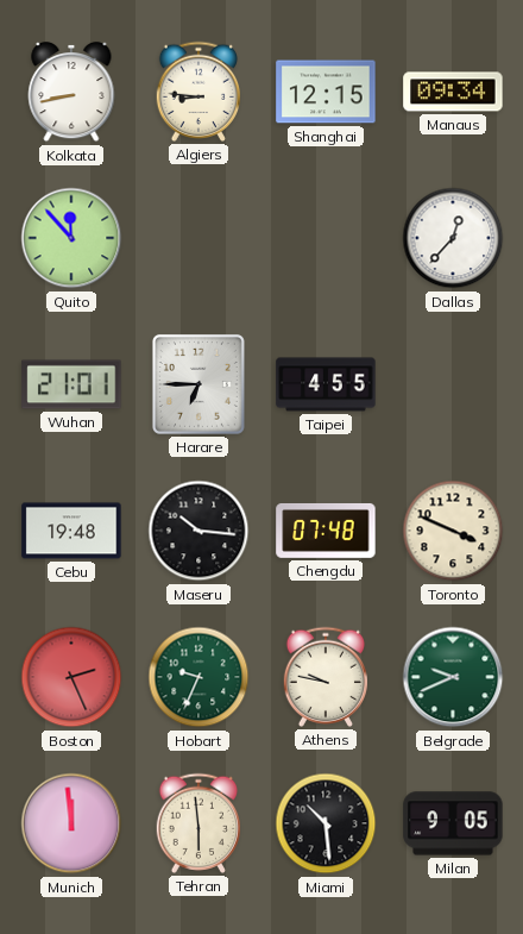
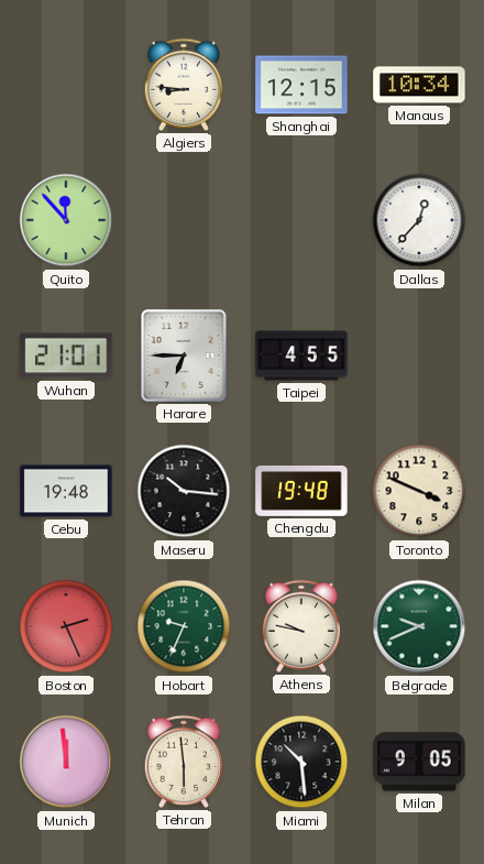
Kolkata: 8:43 -> none
Manaus: 09:34 -> 10:34
Chengdu: 07:48 -> 19:48
